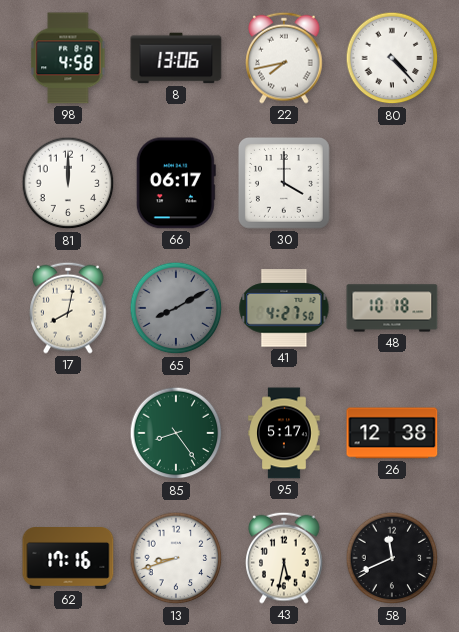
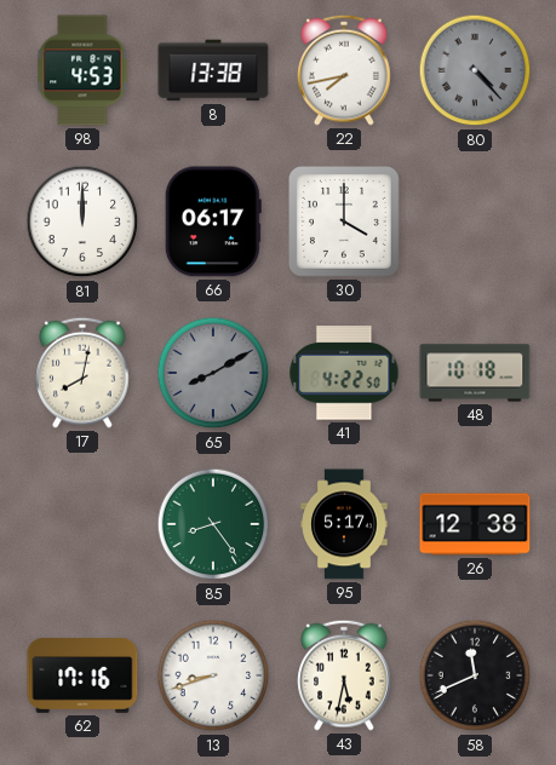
98: 4:58 -> 4:53
8: 13:06 -> 13:38
80 dial: white -> grey
41: 4:27 -> 4:22
